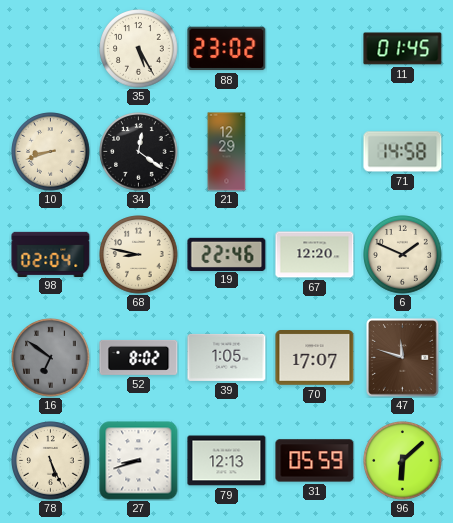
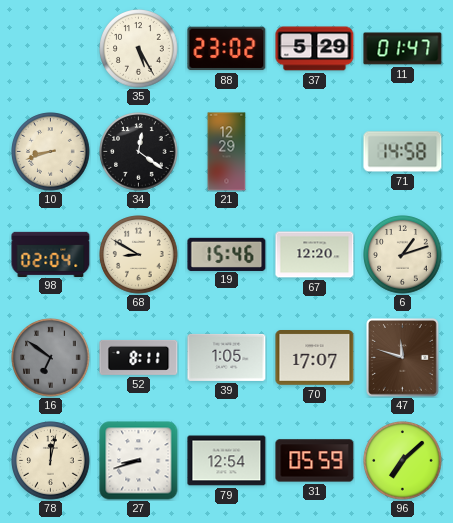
37: none -> 5:29
11: 01:45 -> 01:47
68: 8:47 -> 8:50
19: 22:46 -> 15:46
6: 1:49 -> 1:12
52: 8:02 -> 8:11
78: 5:26 -> 12:02
79: 12:13 -> 12:54
96: 6:08 -> 7:08
